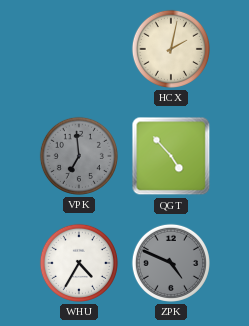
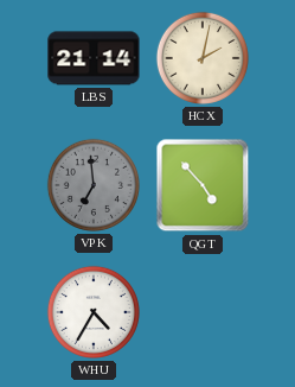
LBS: none -> 21:14
ZPK: 4:49 -> none
